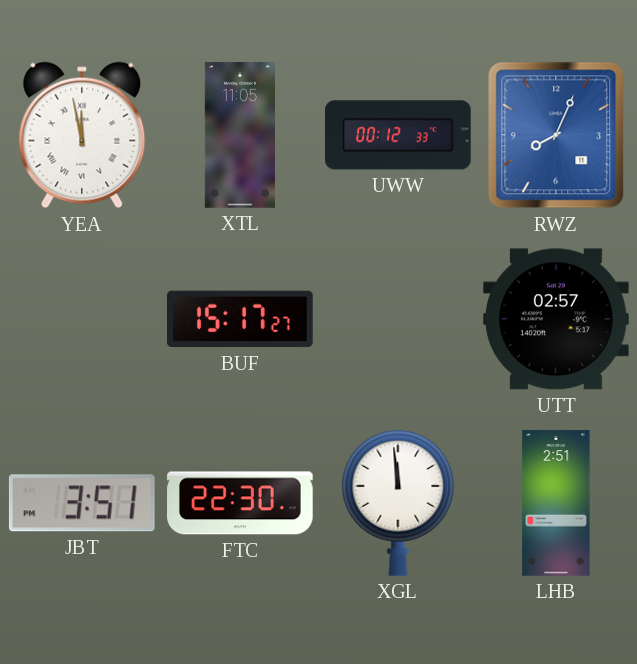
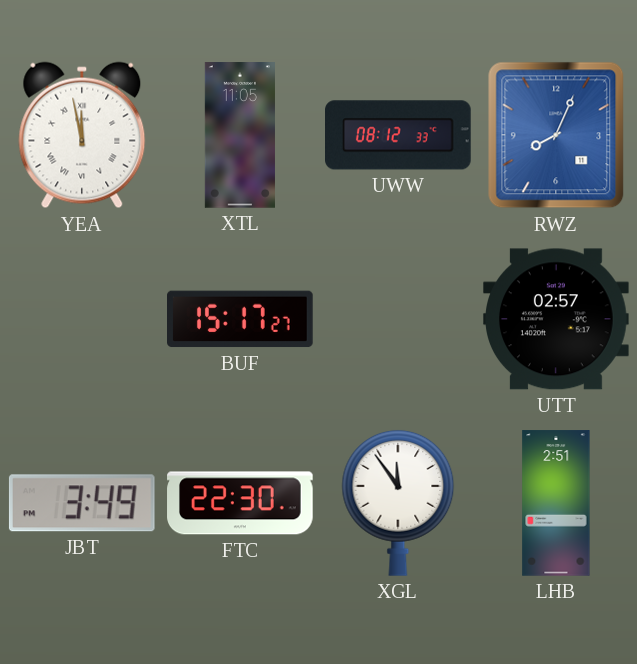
UWW: 00:12 -> 08:12
JBT: 3:51 -> 3:49
XGL: 11:59 -> 11:54
